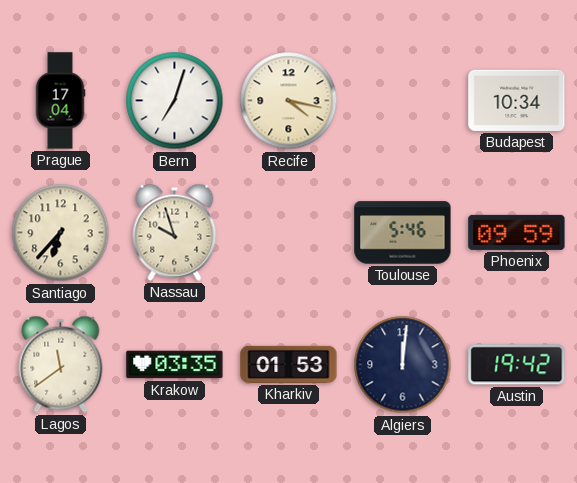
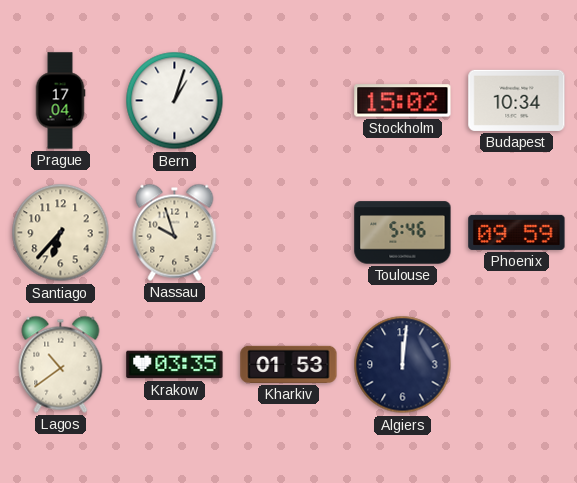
Bern: 7:03 -> 1:03
Recife: 4:17 -> none
Stockholm: none -> 15:02
Lagos: 11:39 -> 10:39
Austin: 19:42 -> none
